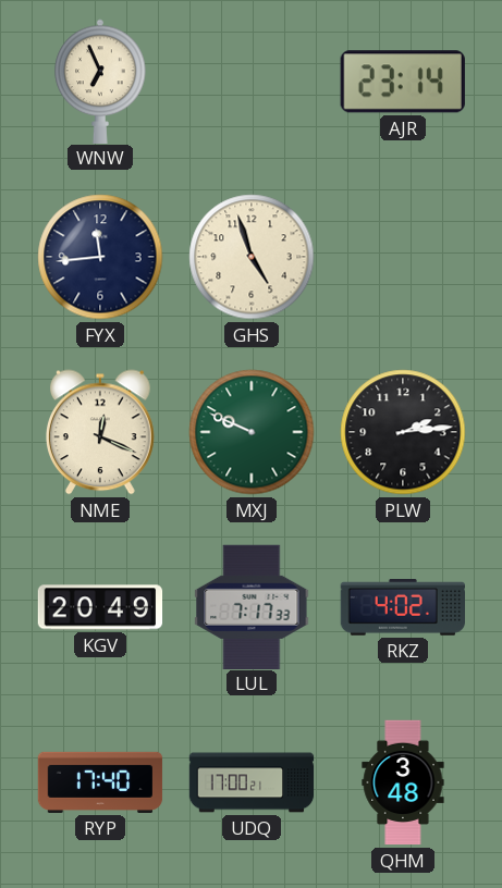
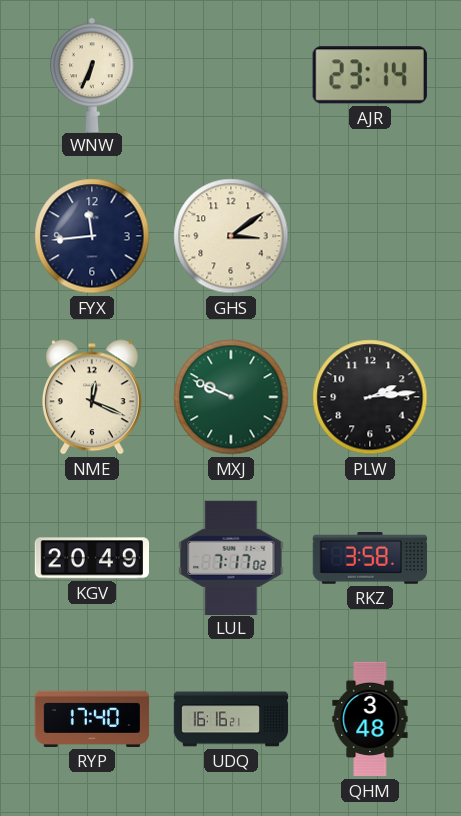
WNW: 6:56 -> 6:34
GHS: 4:57 -> 3:09
LUL: 7:17:33 -> 7:17:02
RKZ: 4:02 -> 3:58
UDQ: 17:00 -> 16:16
